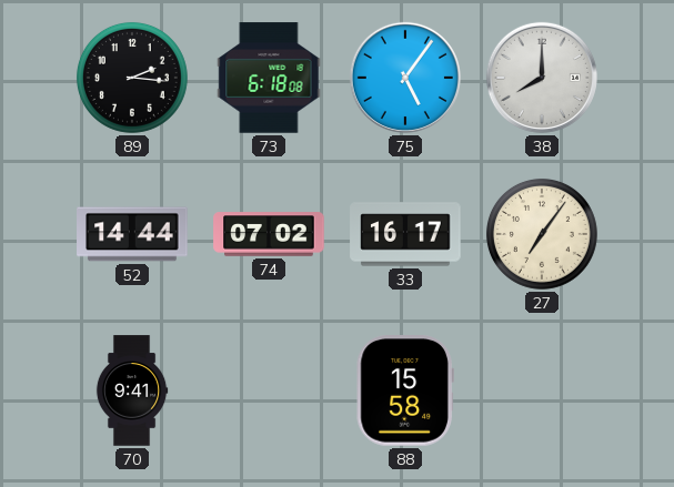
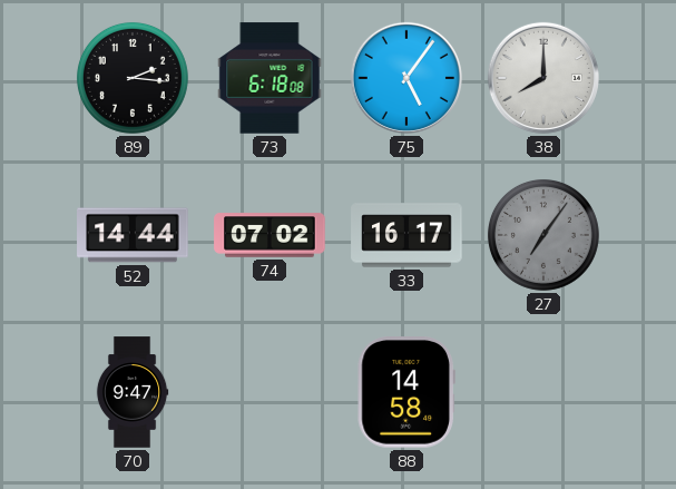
27 dial: cream -> grey
70: 9:41 -> 9:47
88: 15:58 -> 14:58
